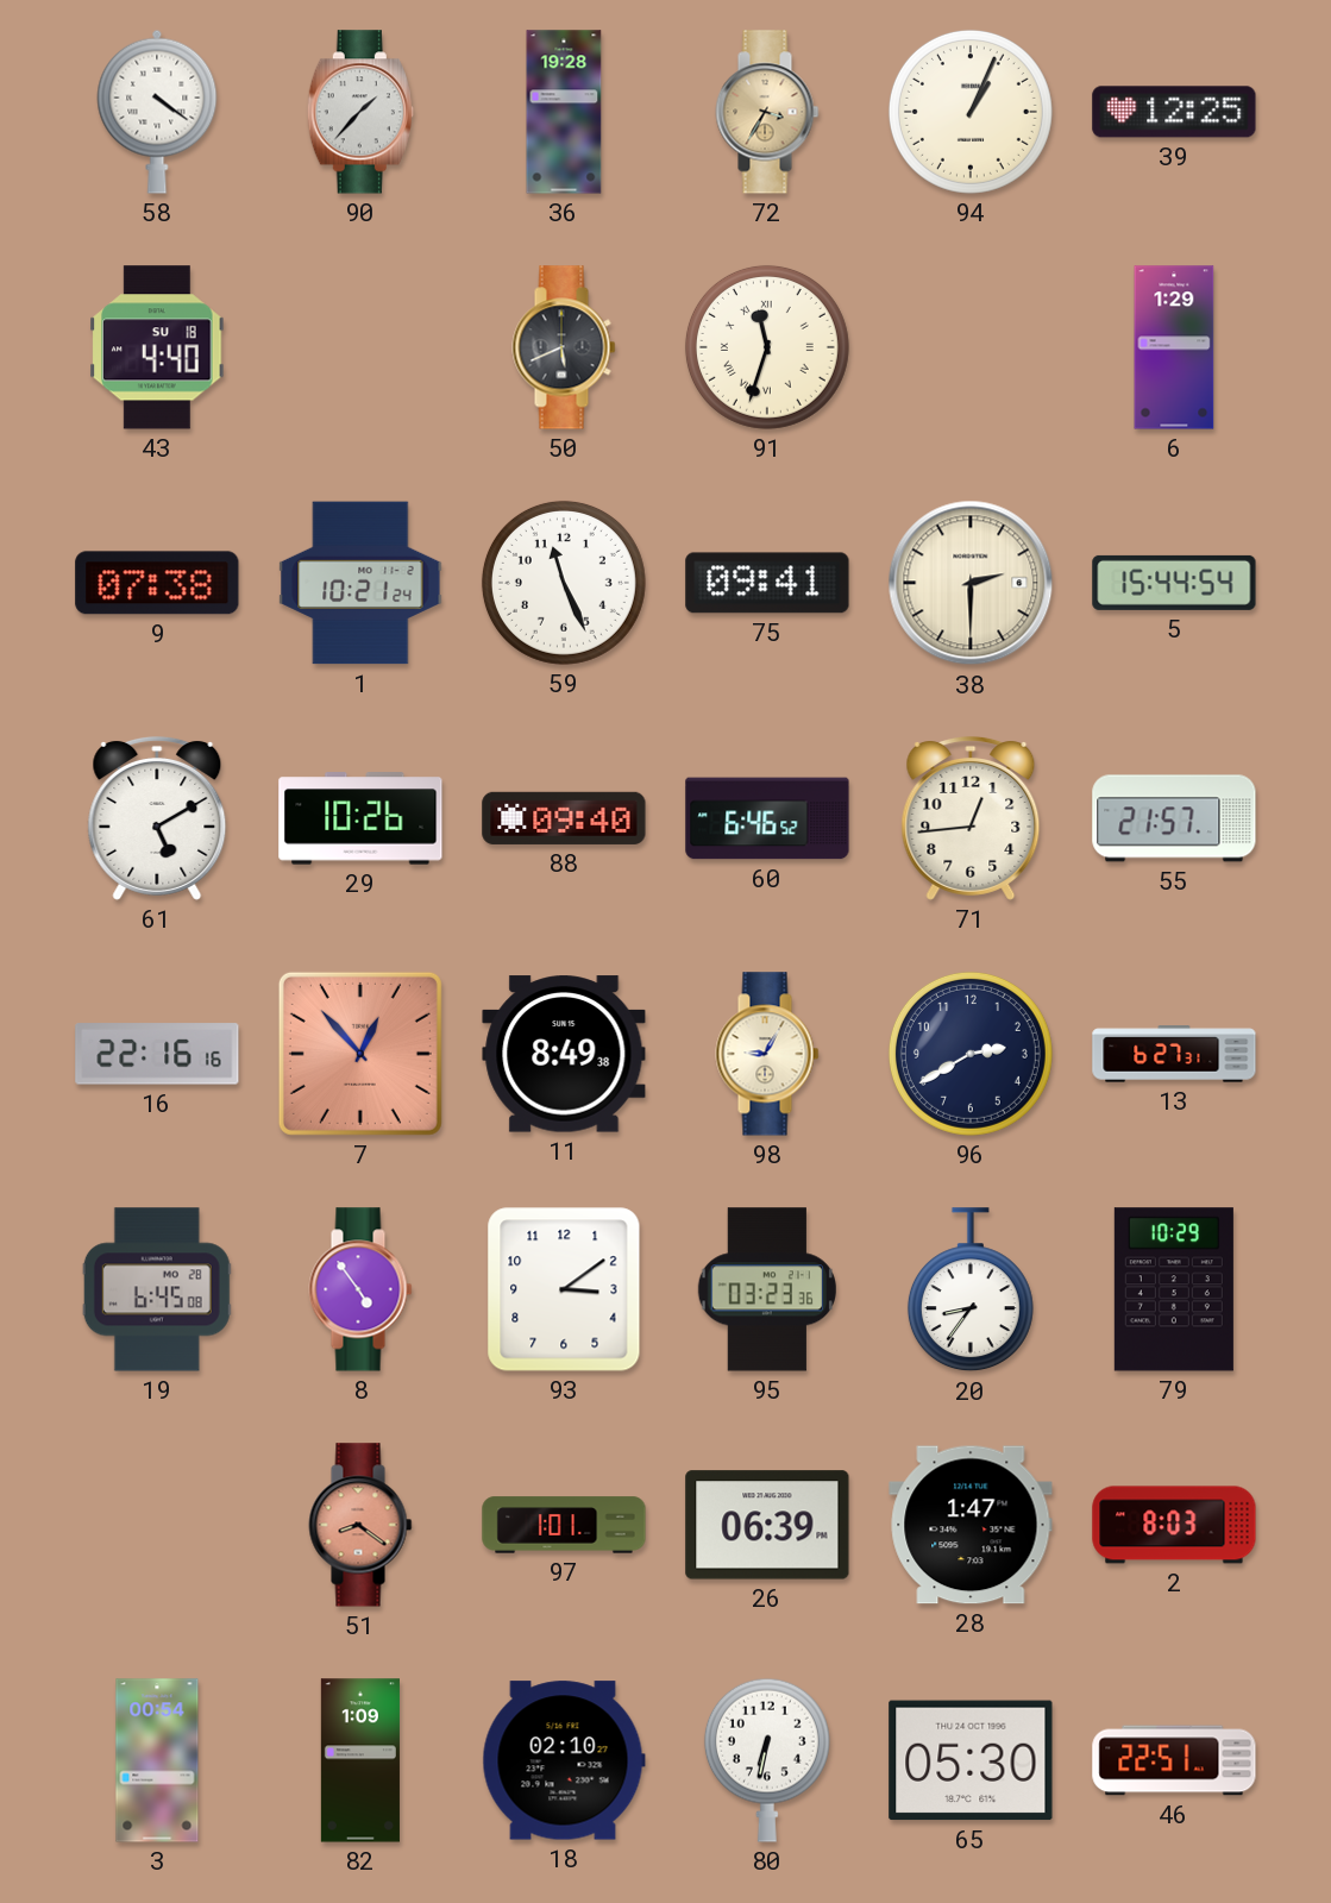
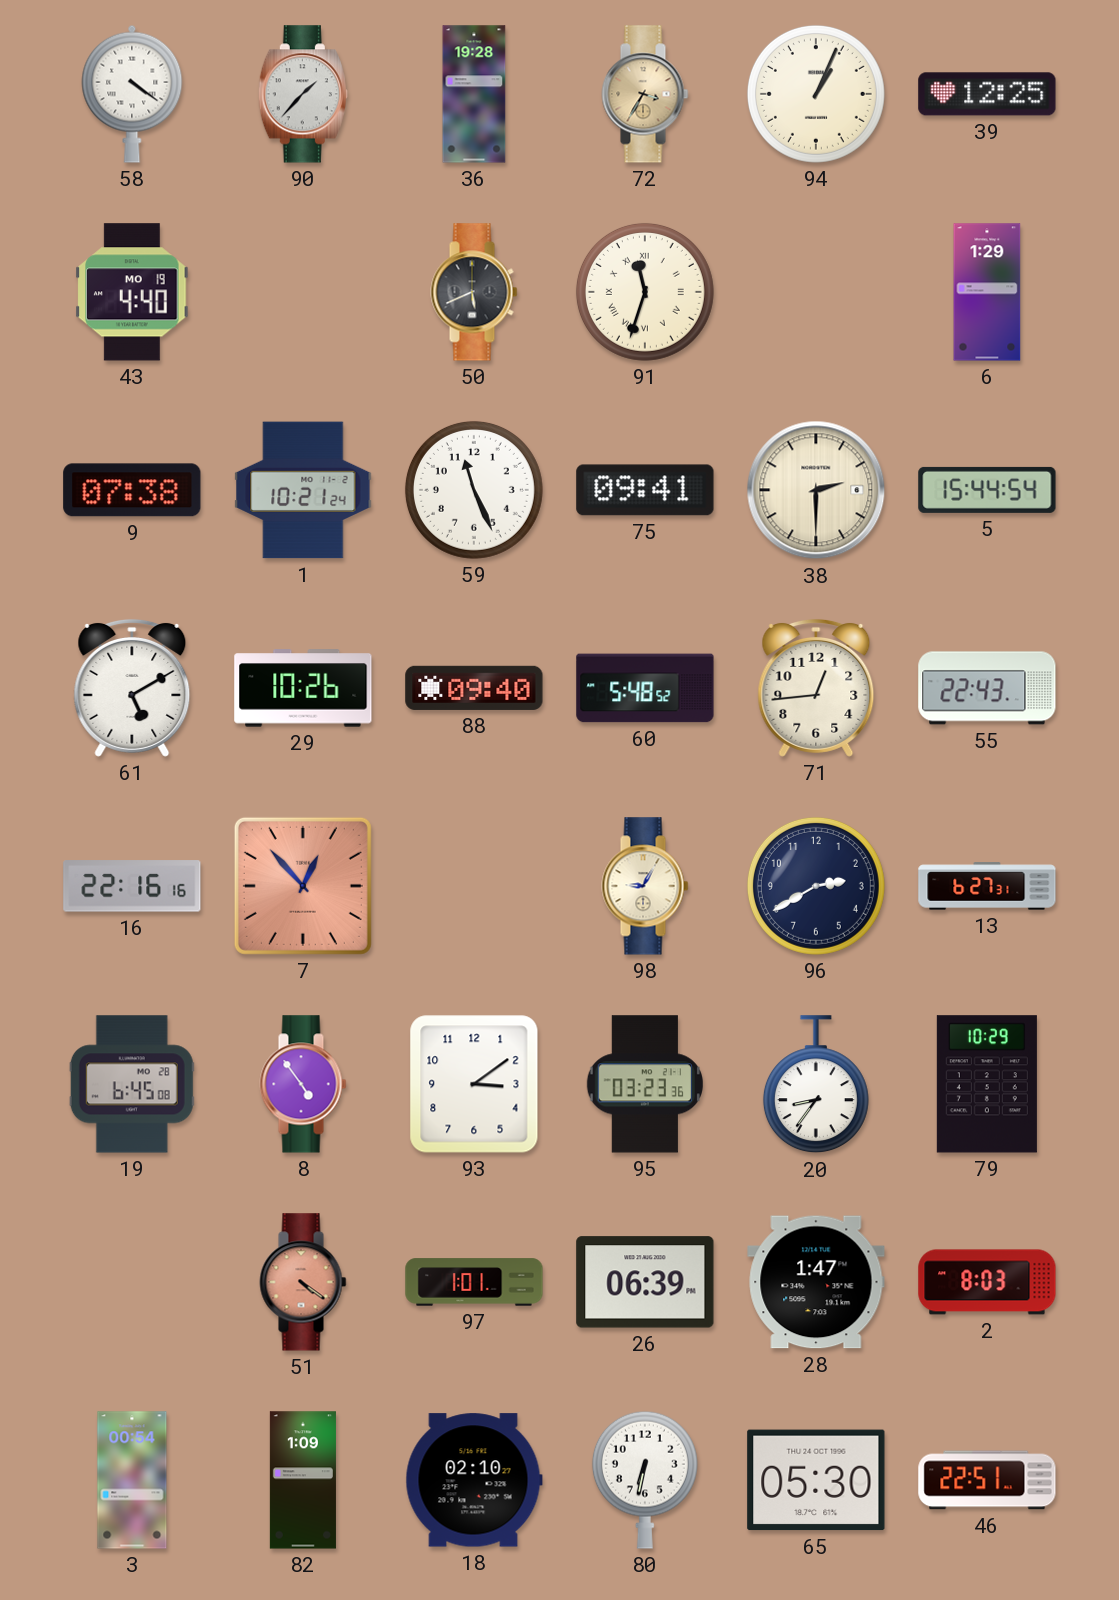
43 date: SU 18 -> MO 19
60: 6:46 -> 5:48
55: 21:57 -> 22:43
11: 8:49 -> none
51: 8:21 -> 4:21
